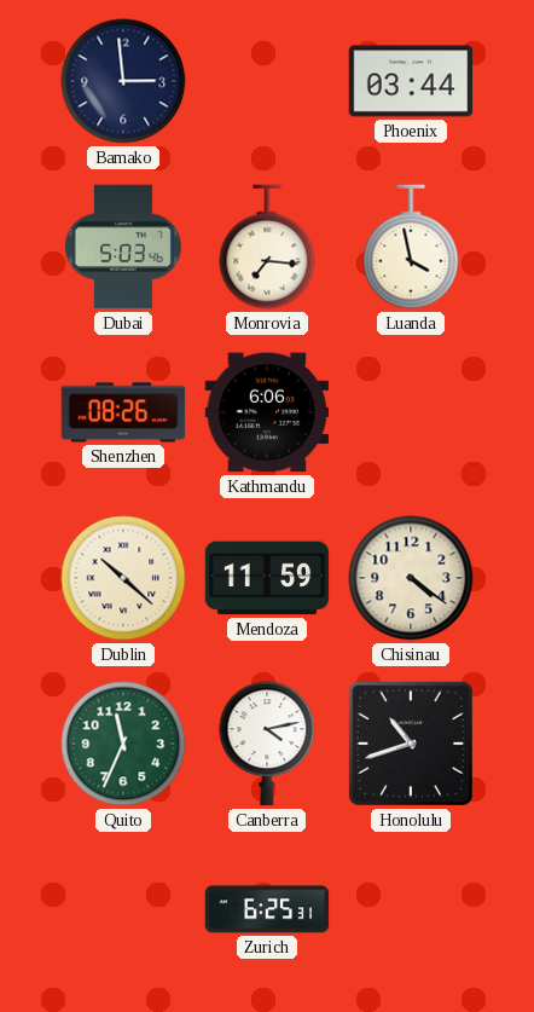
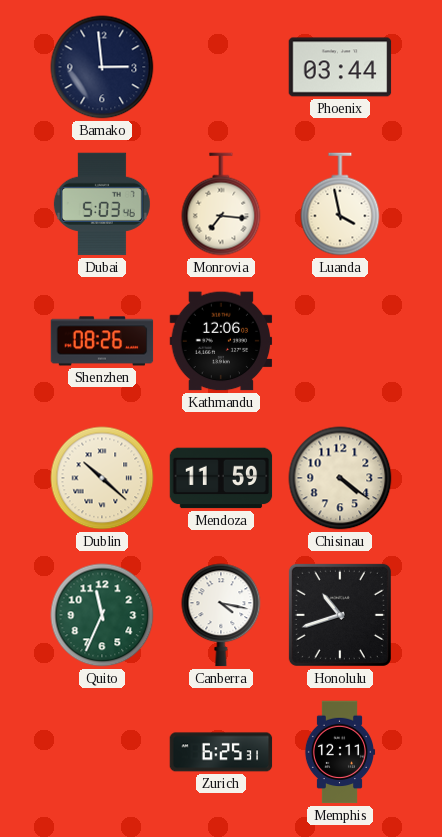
Kathmandu: 6:06 -> 12:06
Canberra: 4:13 -> 4:17
Memphis: none -> 12:11
